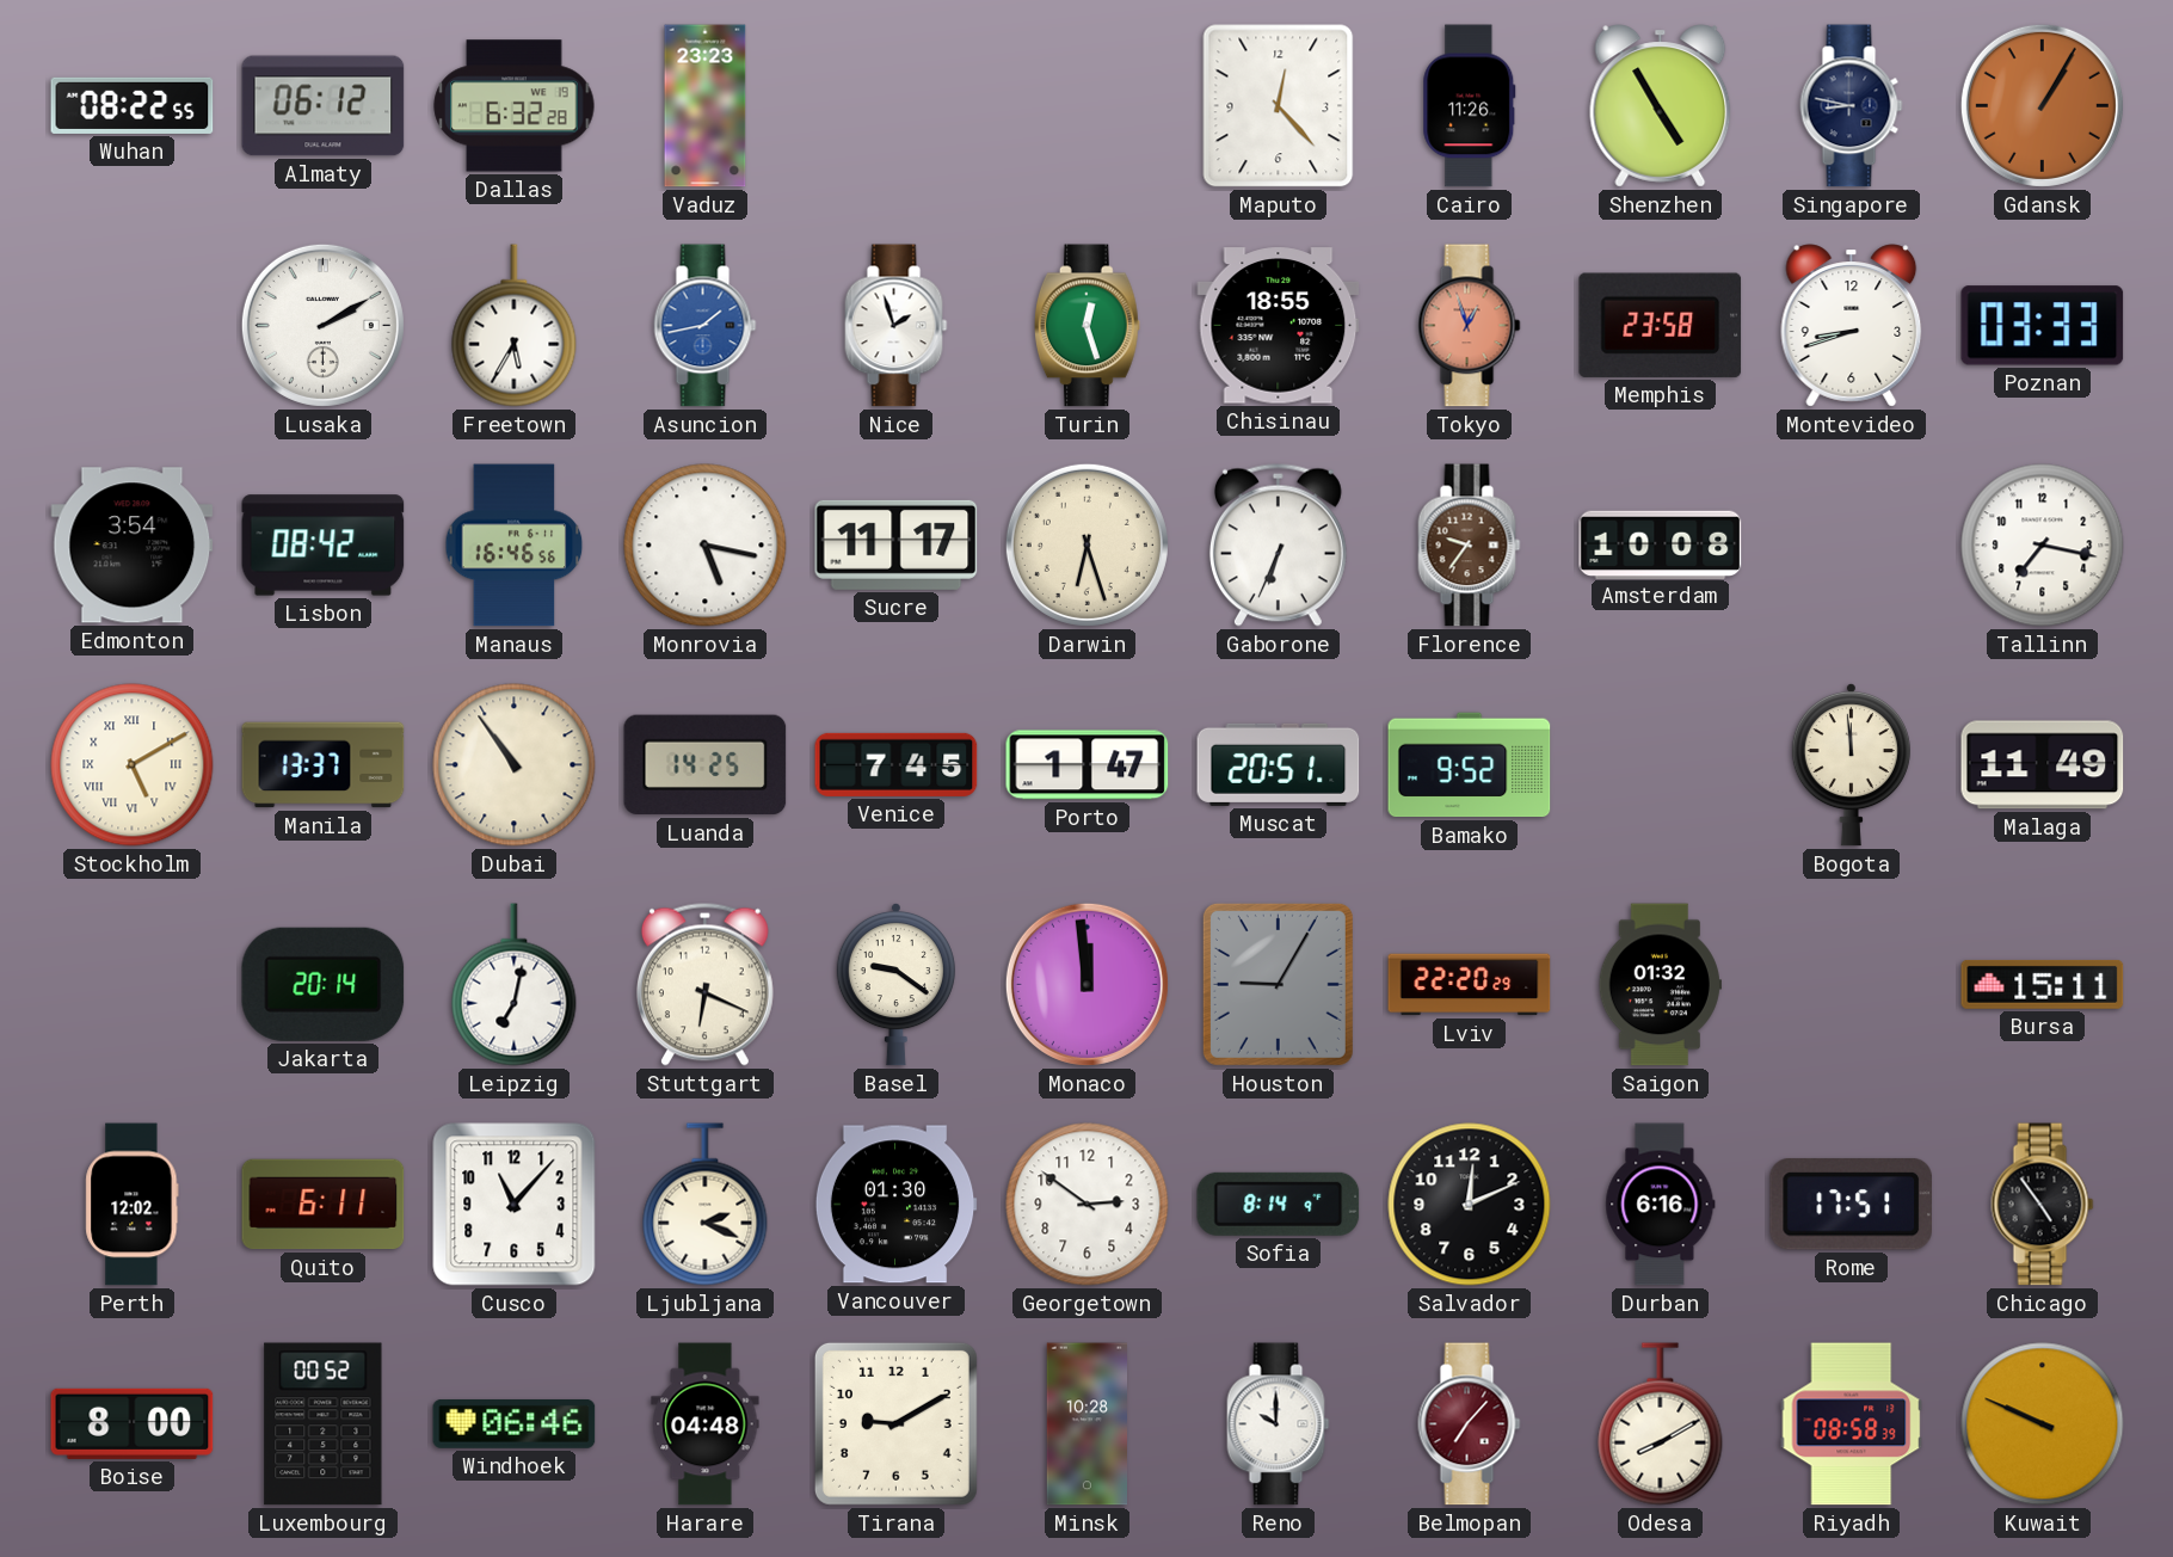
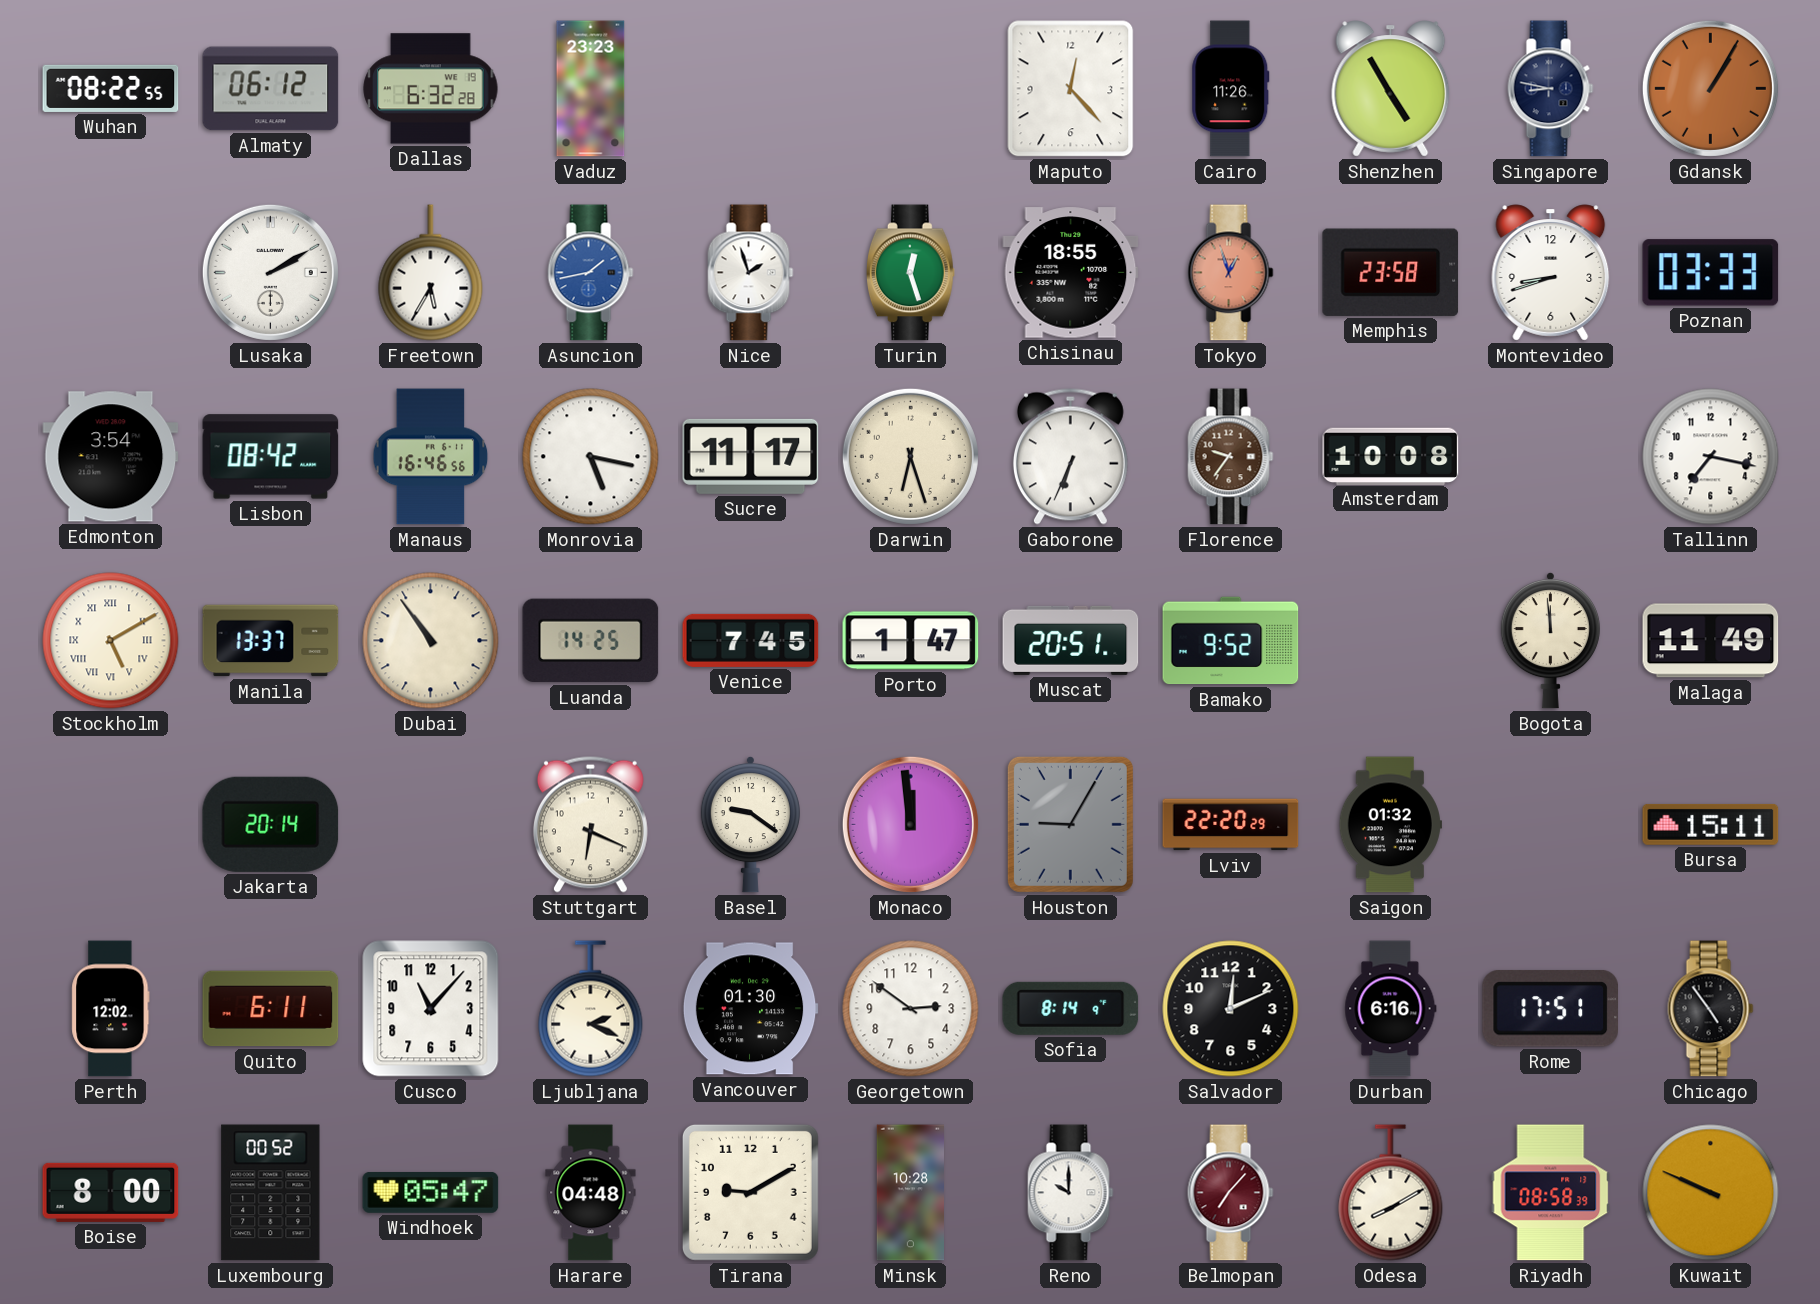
Leipzig: 7:02 -> none
Windhoek: 06:46 -> 05:47
